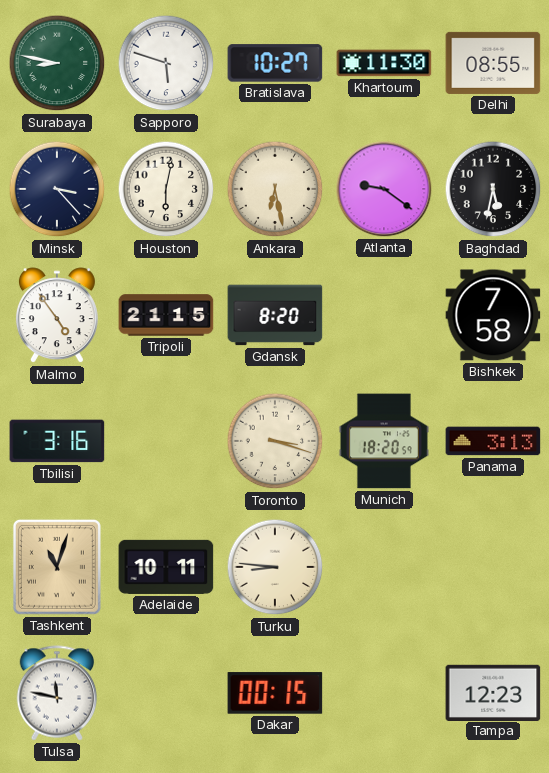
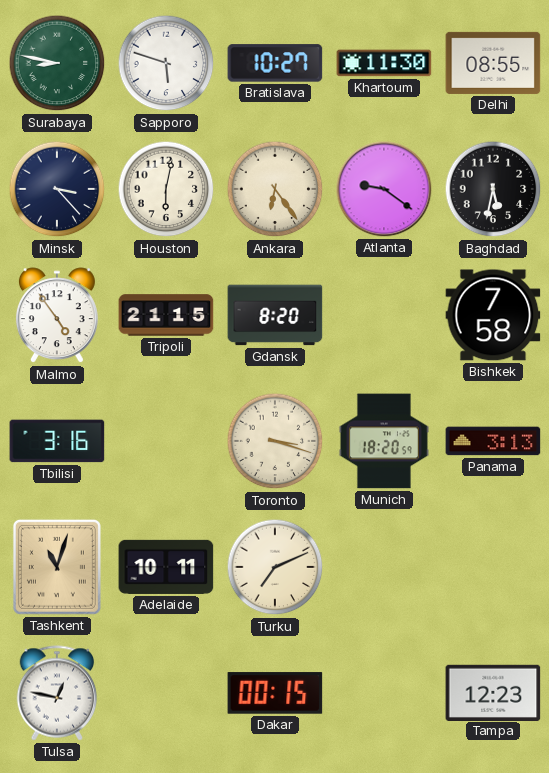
Ankara: 6:28 -> 6:24
Turku: 8:46 -> 7:11
Tulsa: 11:47 -> 12:47
